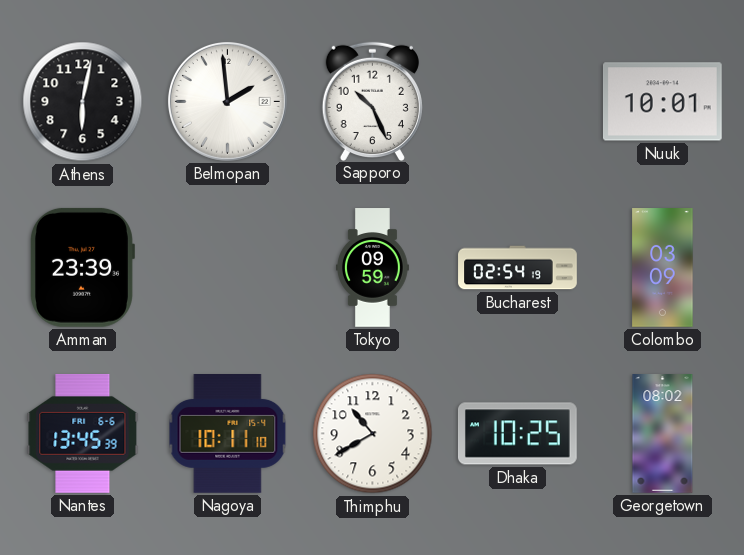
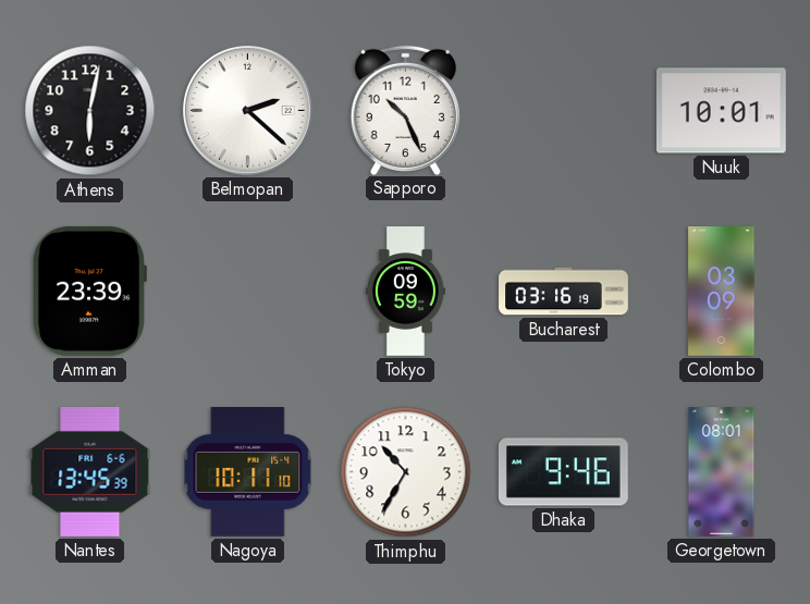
Belmopan: 1:59 -> 2:22
Bucharest: 02:54 -> 03:16
Thimphu: 10:40 -> 10:35
Dhaka: 10:25 -> 9:46
Georgetown: 08:02 -> 08:01
